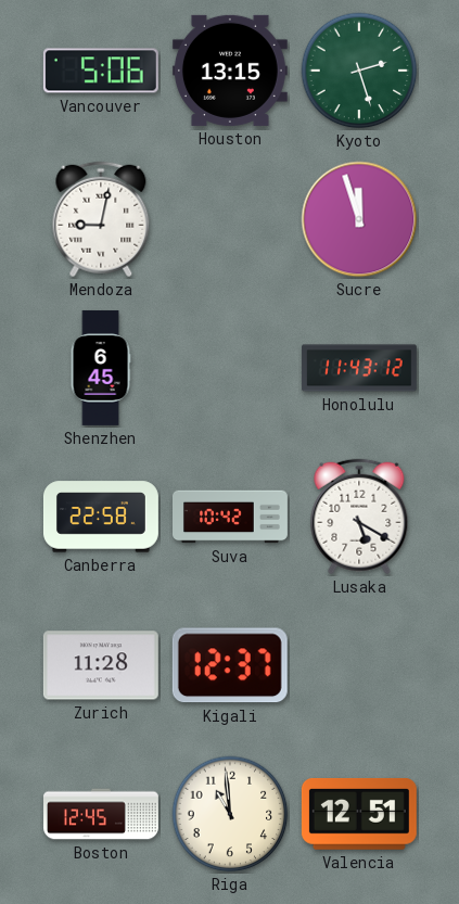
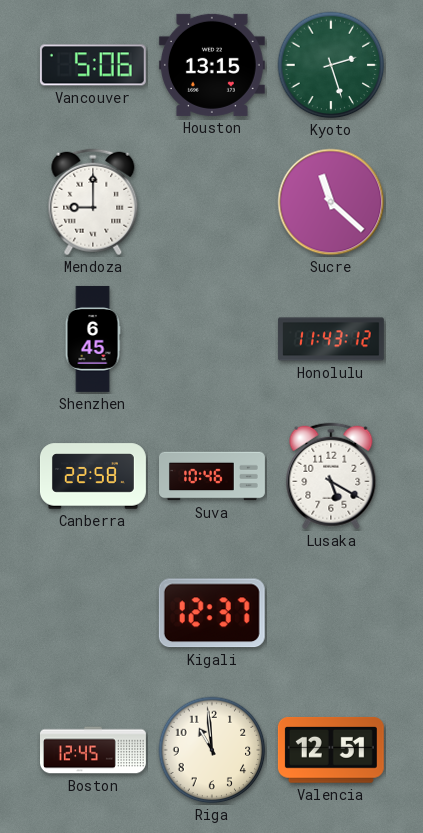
Mendoza: 9:02 -> 9:00
Sucre: 11:57 -> 11:22
Suva: 10:42 -> 10:46
Zurich: 11:28 -> none
